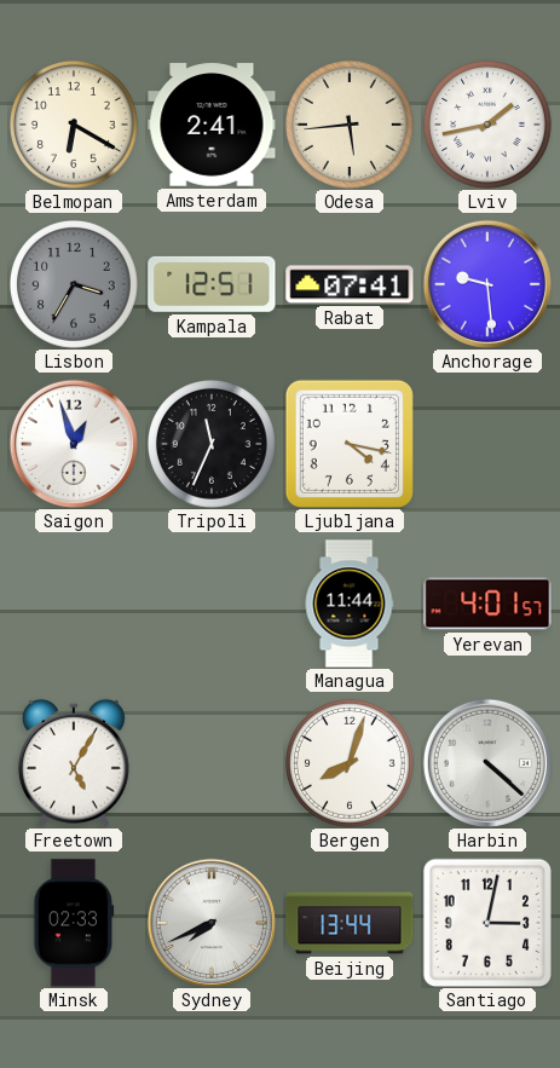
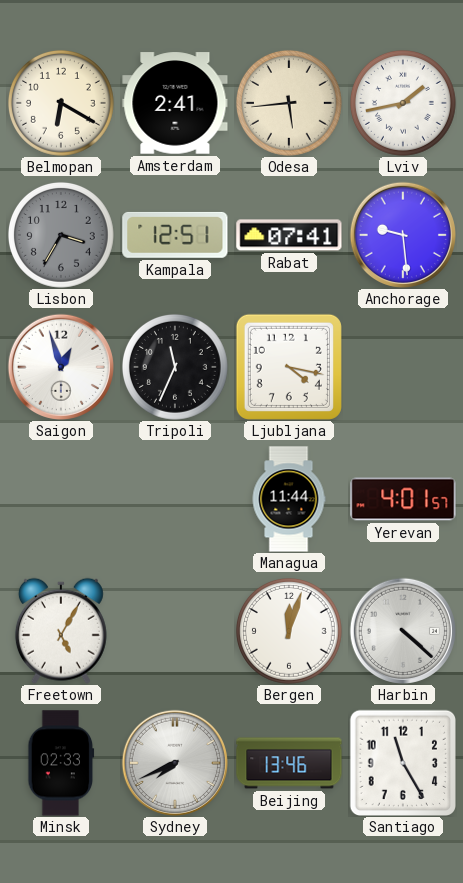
Bergen: 8:03 -> 12:03
Beijing: 13:44 -> 13:46
Santiago: 3:02 -> 11:25
